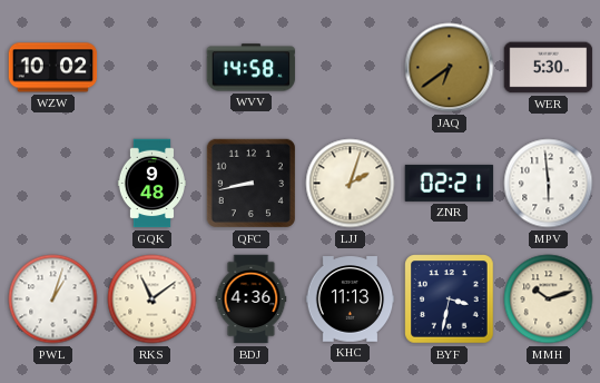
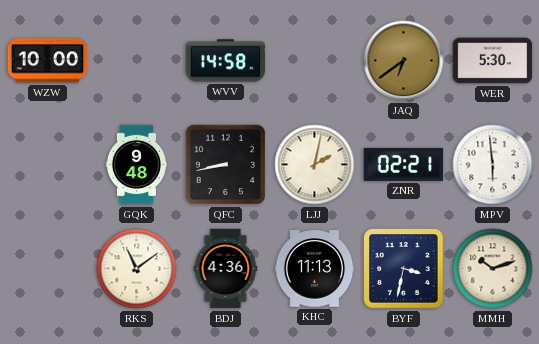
WZW: 10:02 -> 10:00
LJJ: 2:03 -> 2:02
PWL: 1:03 -> none
